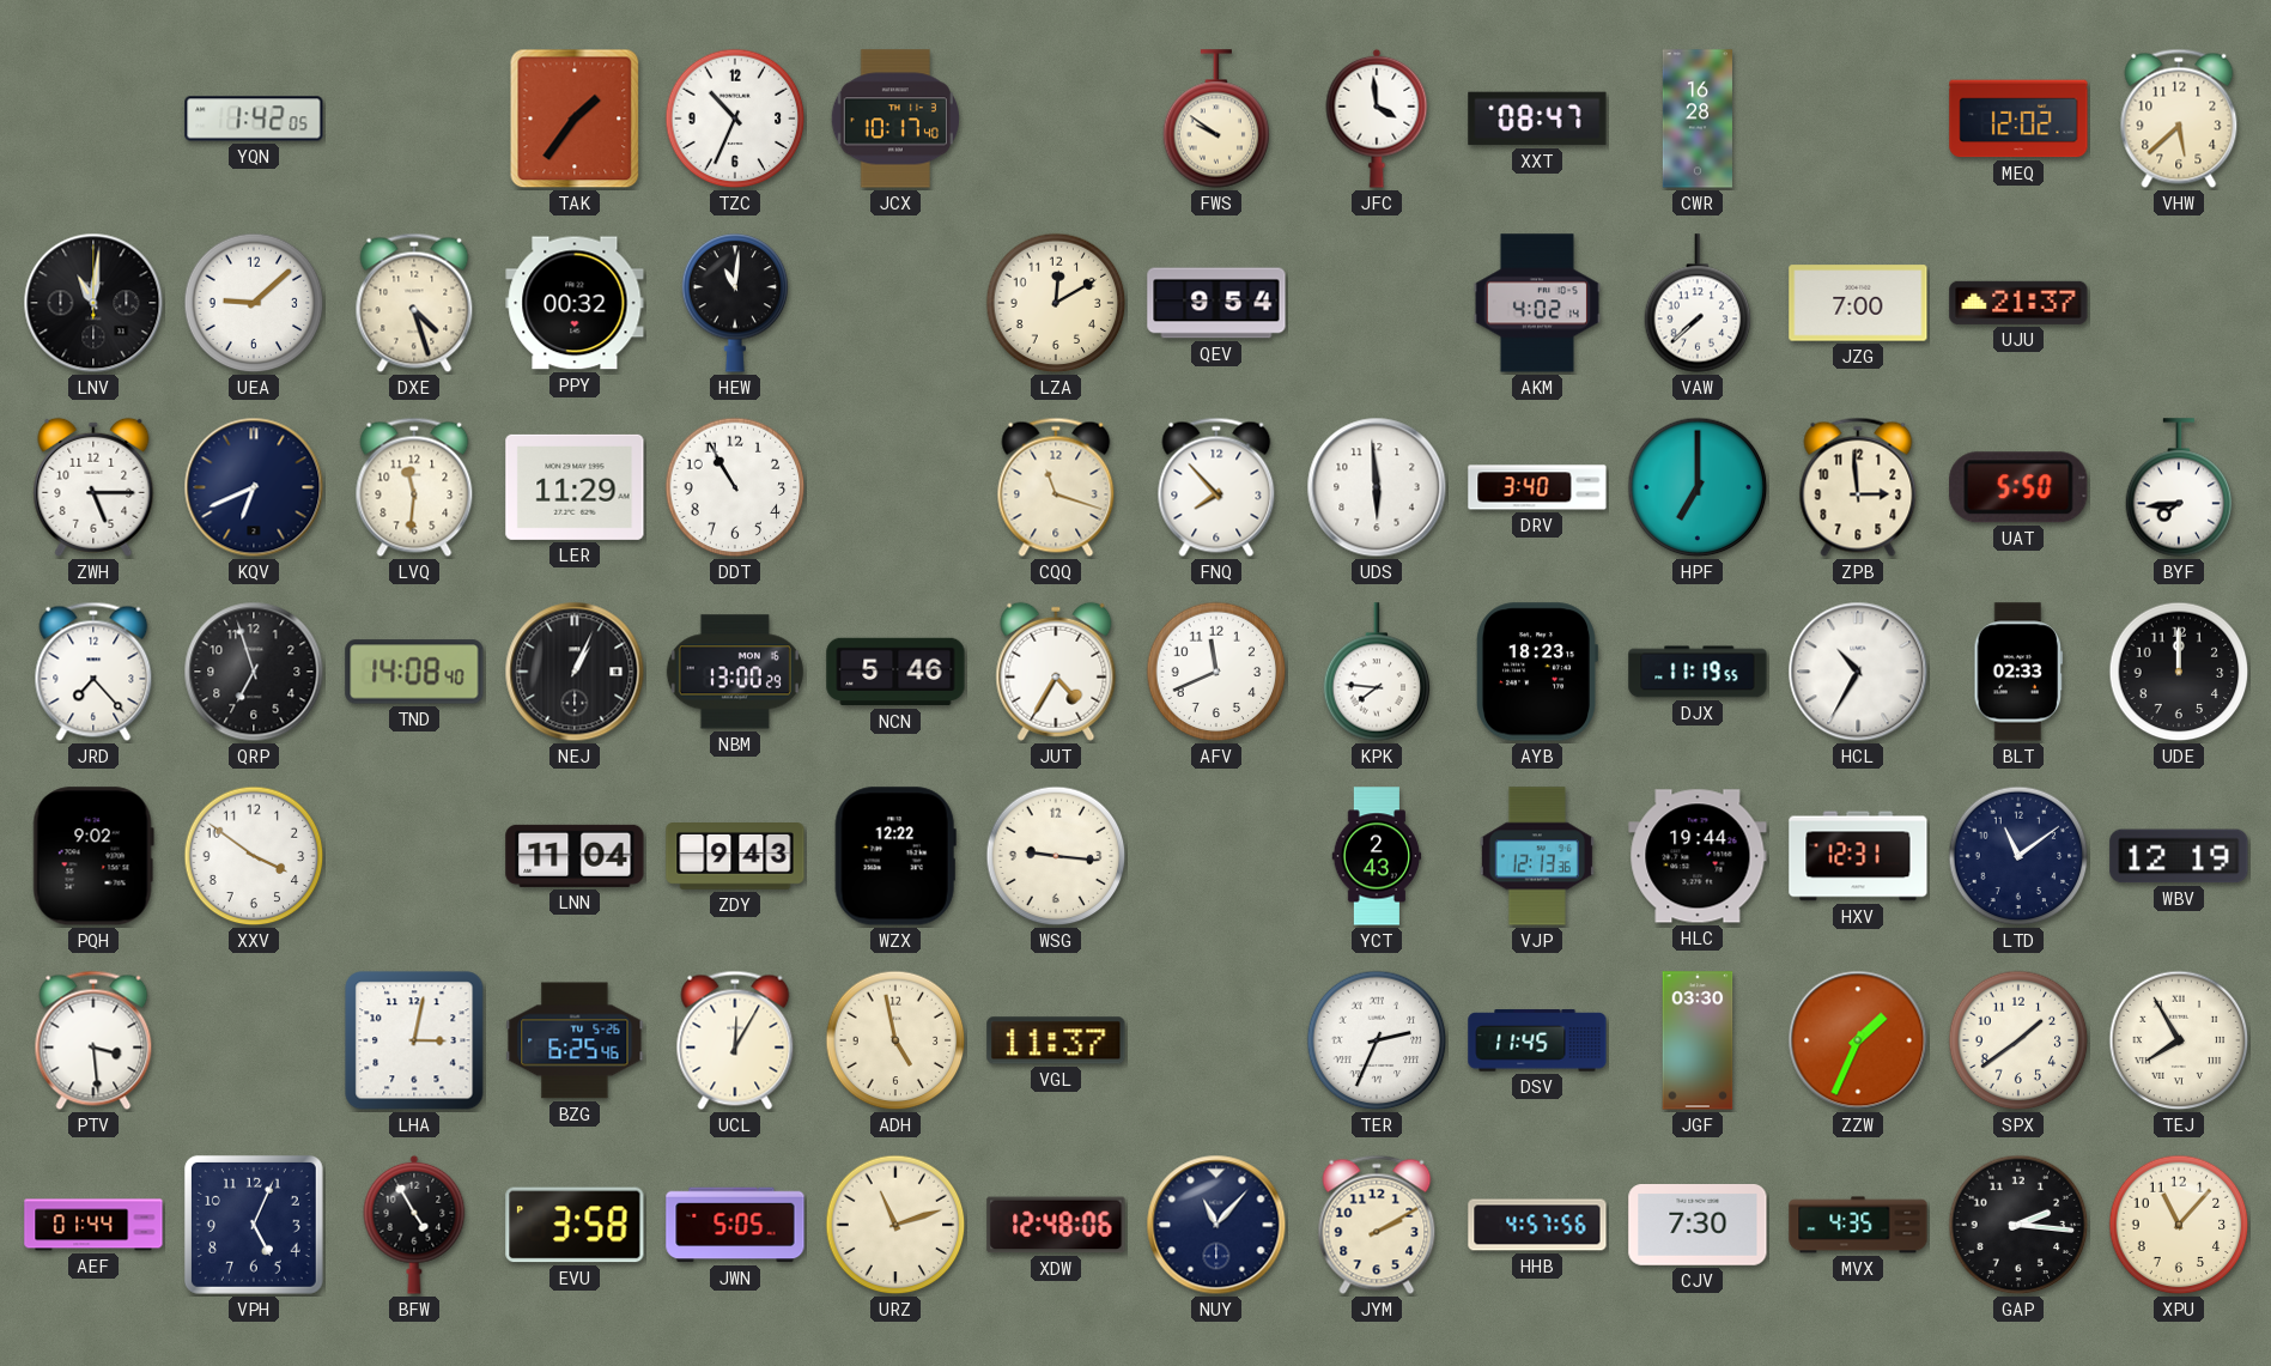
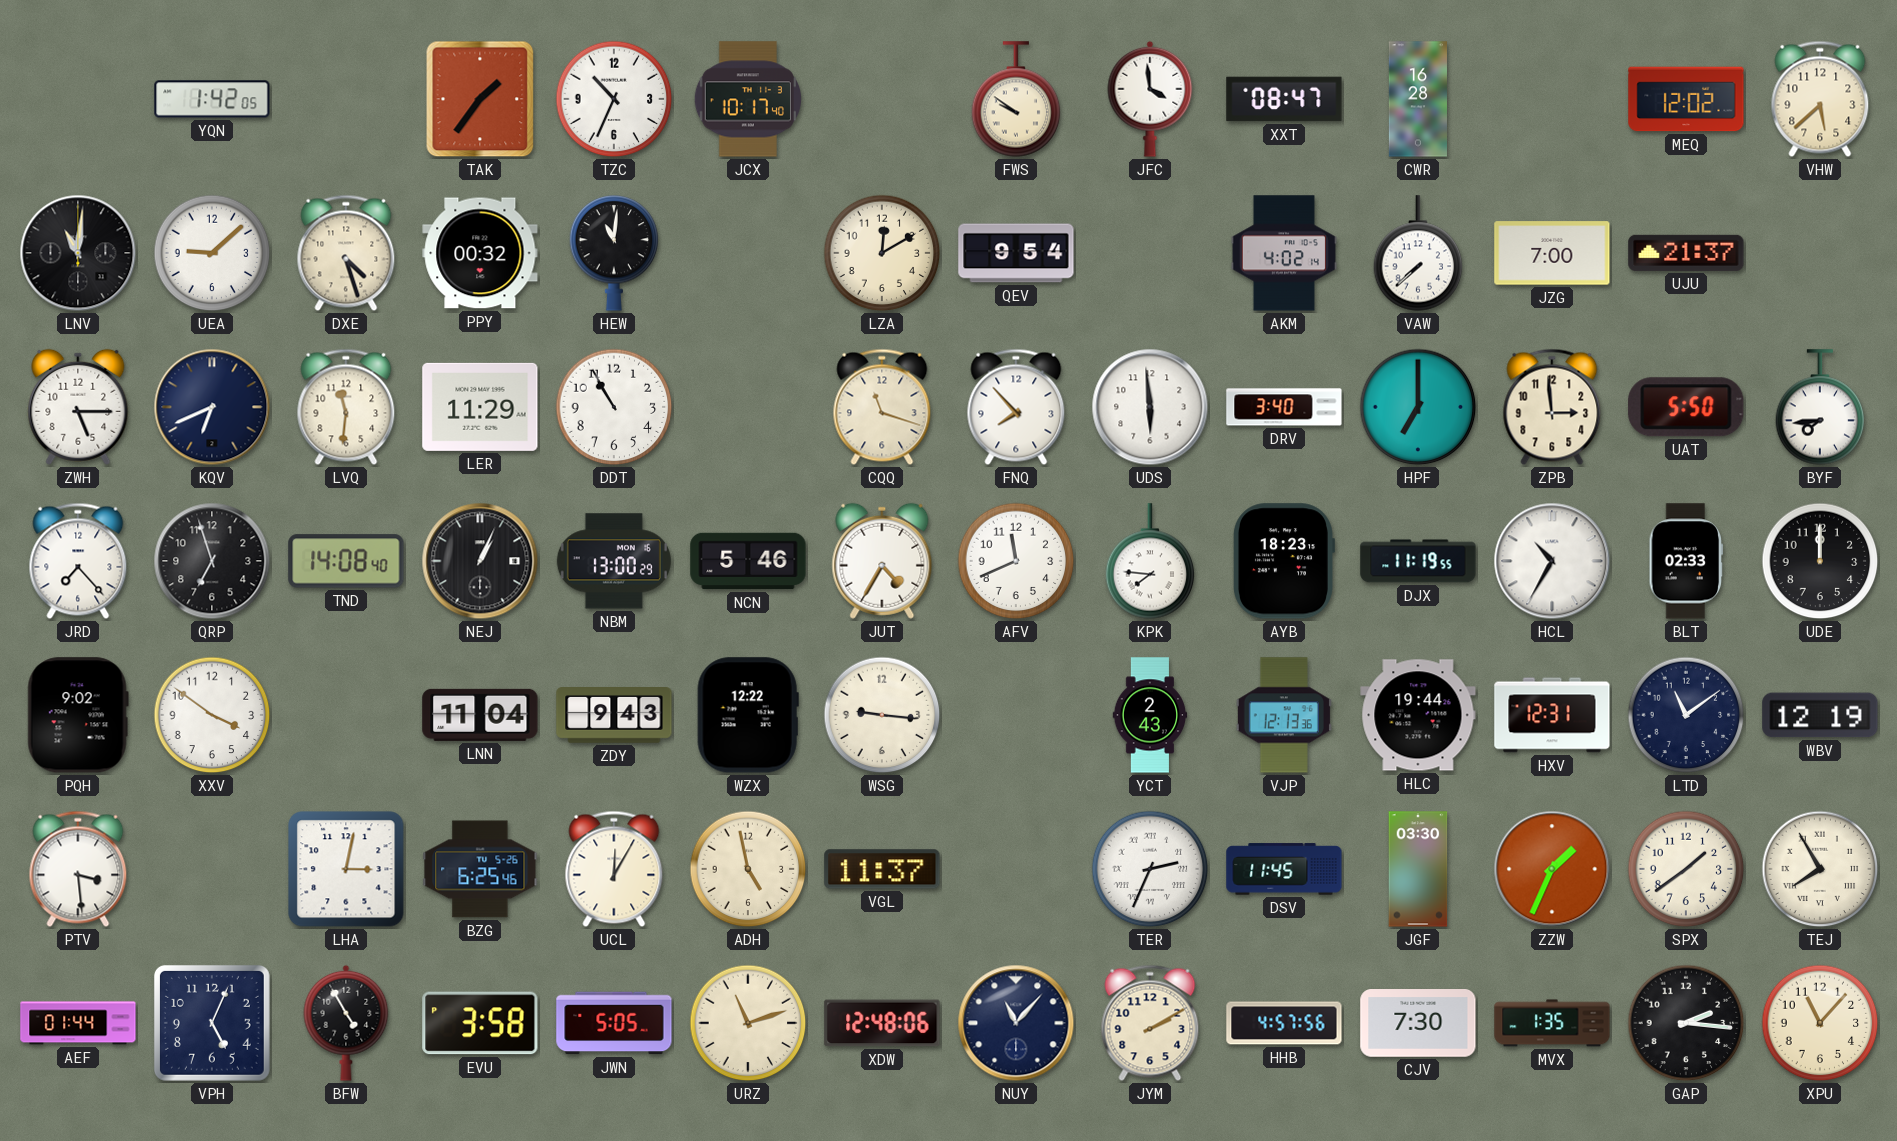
MVX: 4:35 -> 1:35
